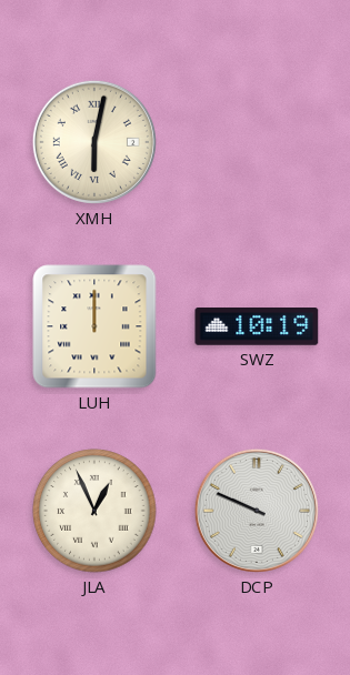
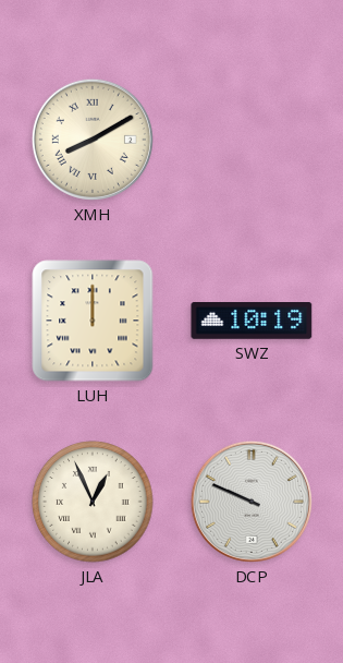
XMH: 6:02 -> 8:10
